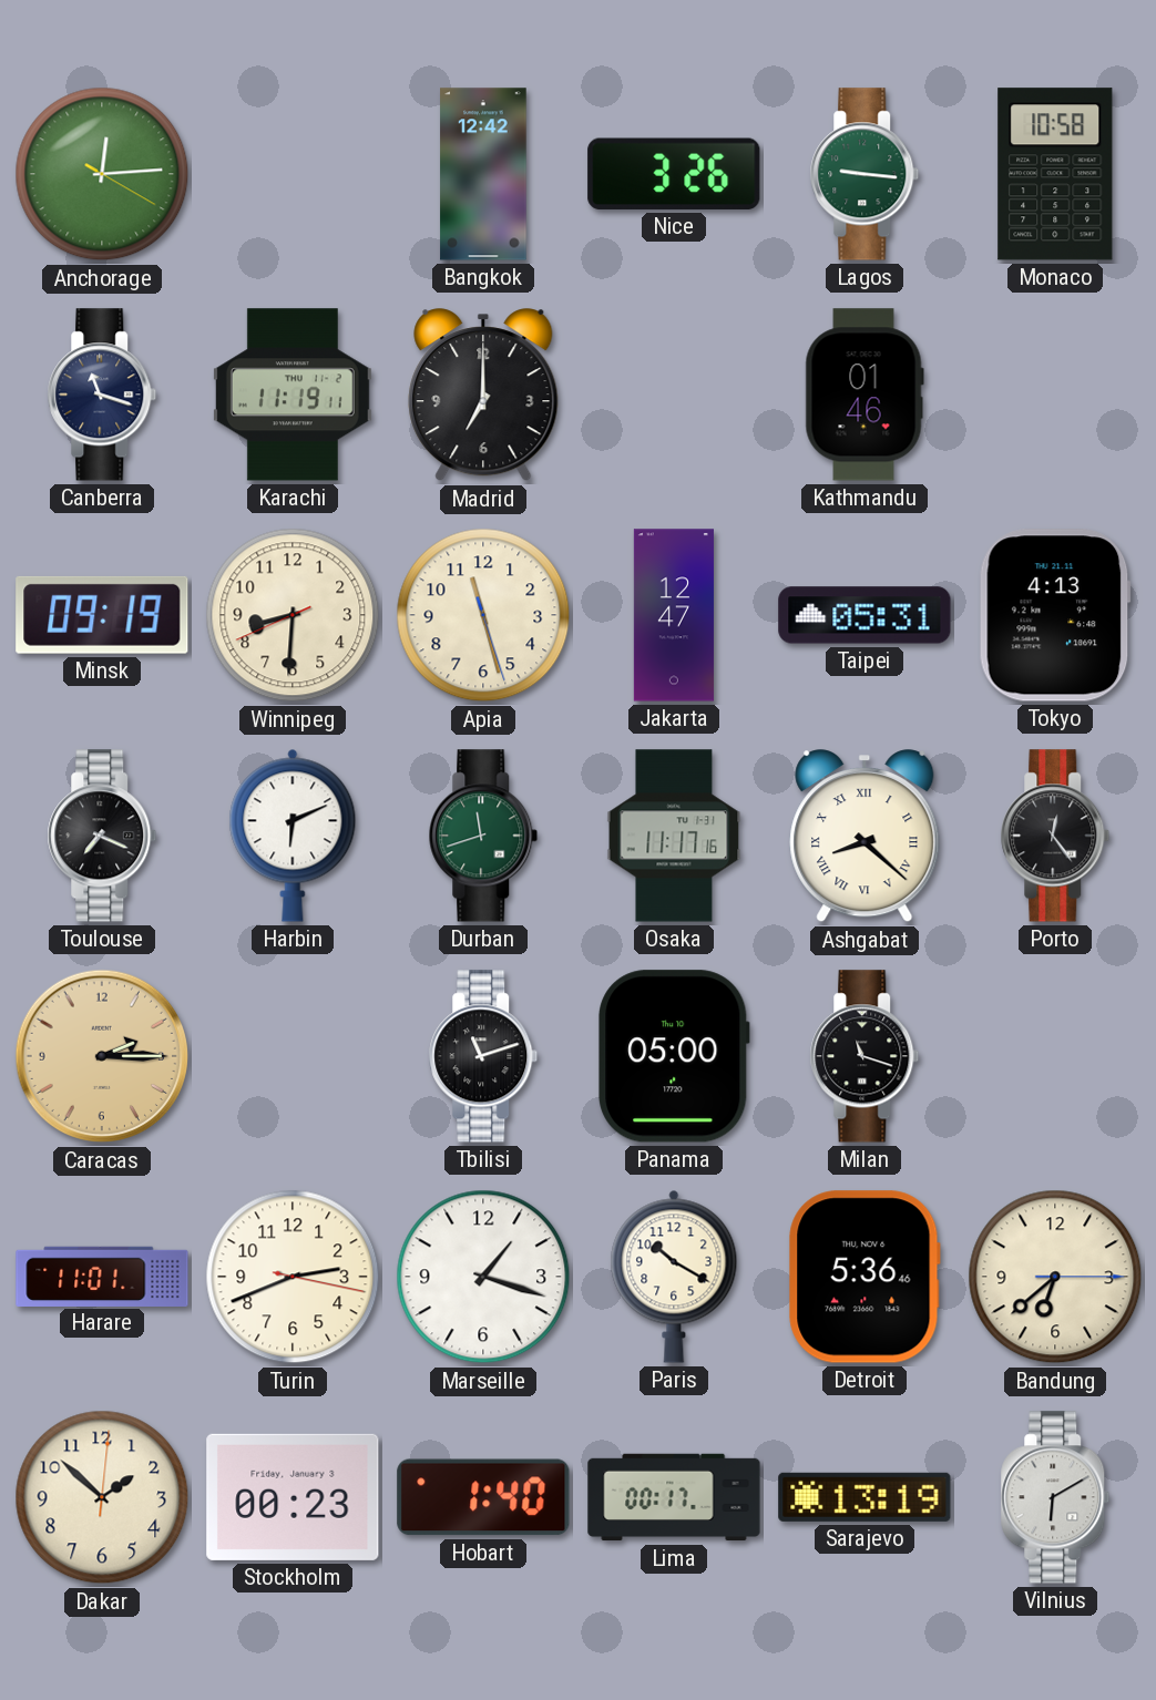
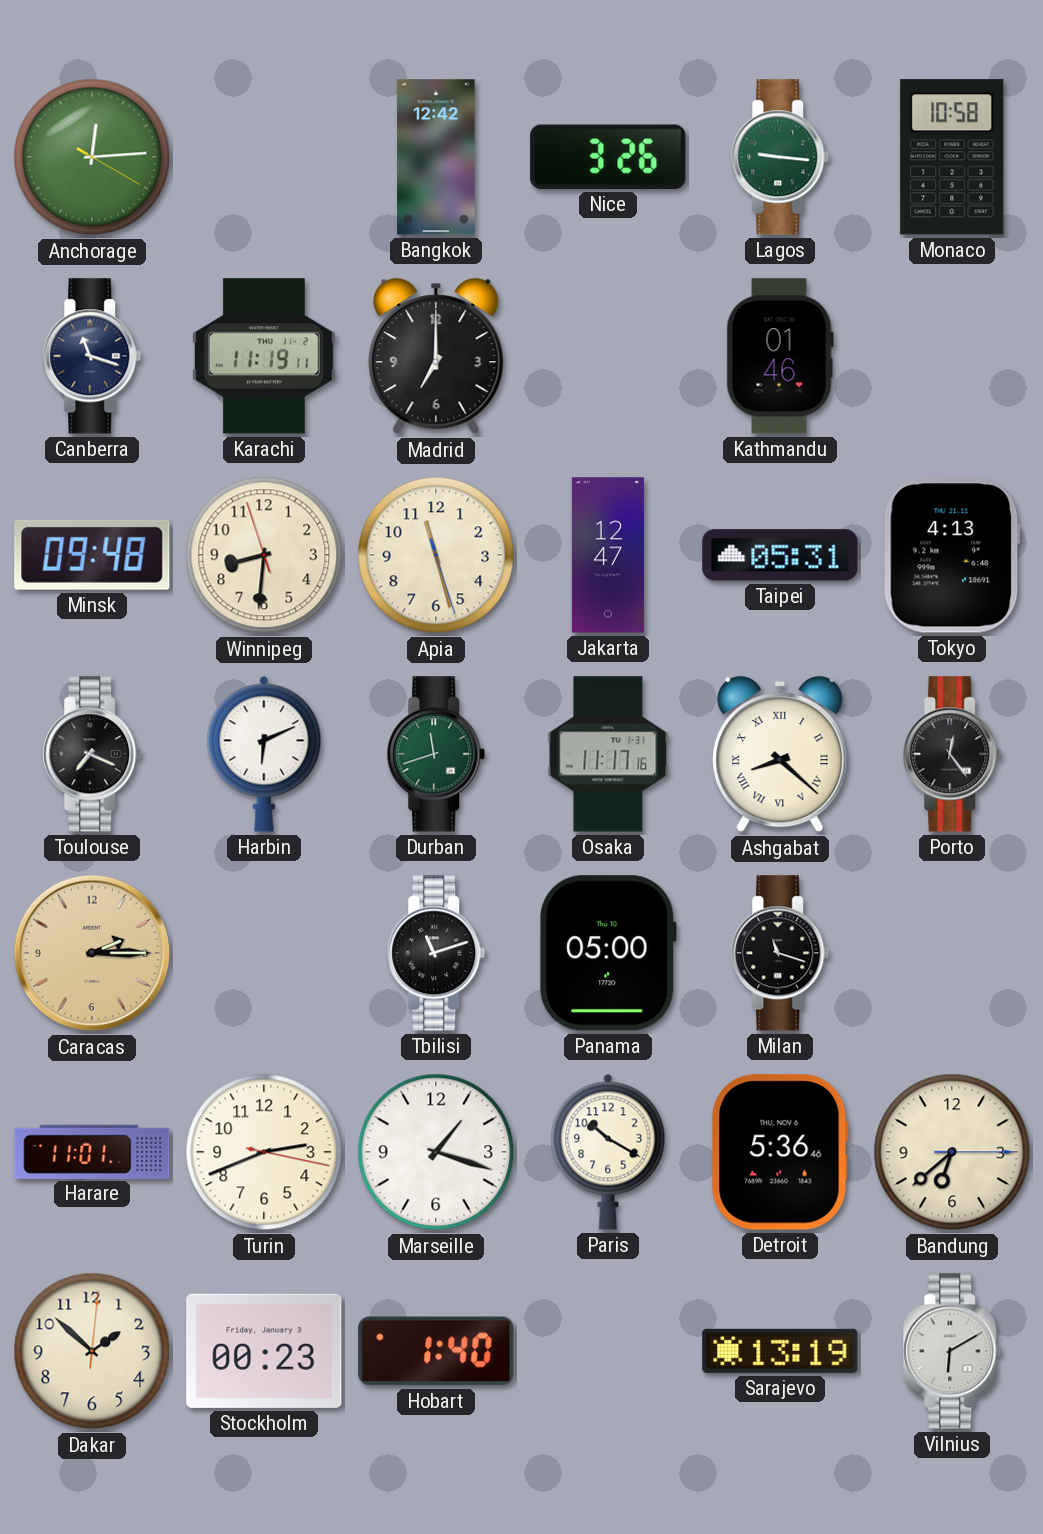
Minsk: 09:19 -> 09:48
Winnipeg: 8:30:41 -> 8:30:57
Lima: 00:17 -> none
